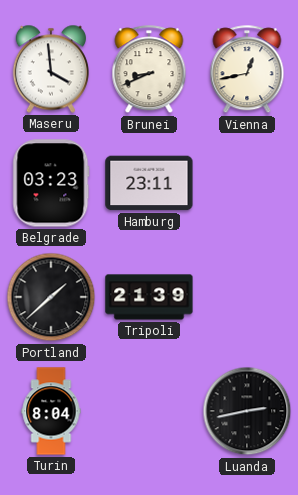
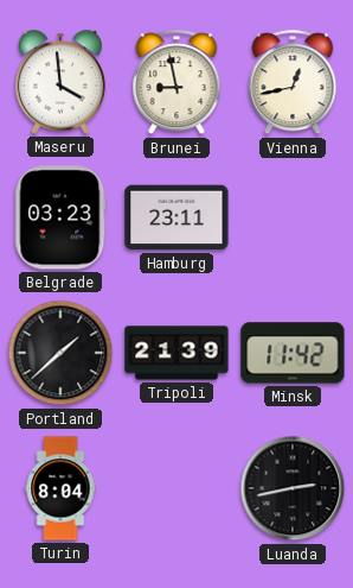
Brunei: 8:41 -> 8:58
Minsk: none -> 11:42
